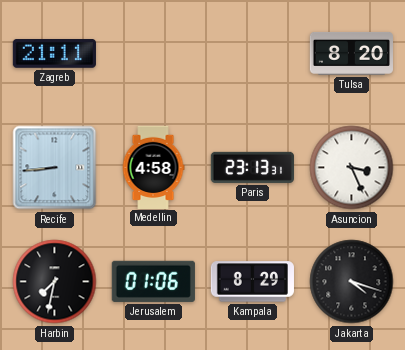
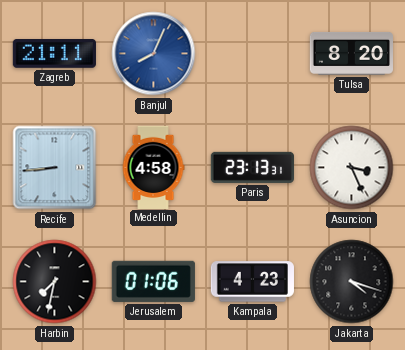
Banjul: none -> 8:04
Kampala: 8:29 -> 4:23
